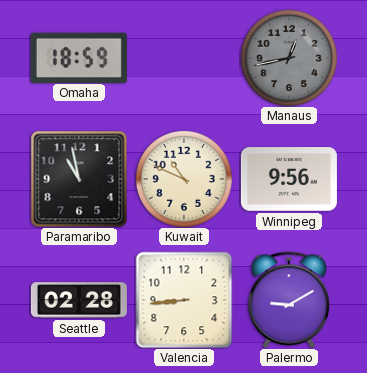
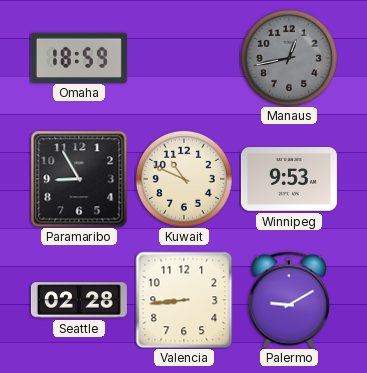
Paramaribo: 10:58 -> 8:55
Winnipeg: 9:56 -> 9:53
